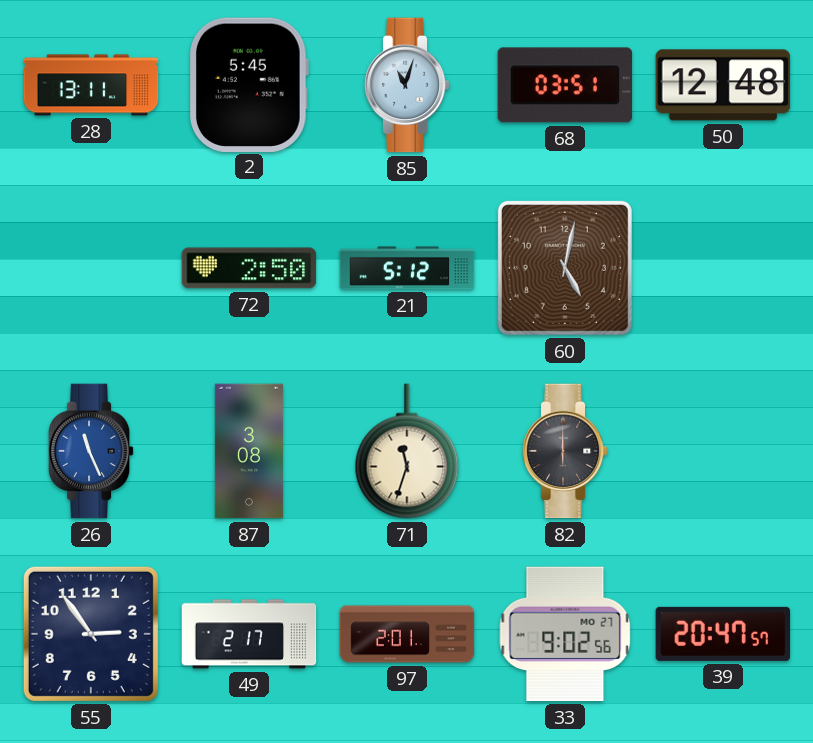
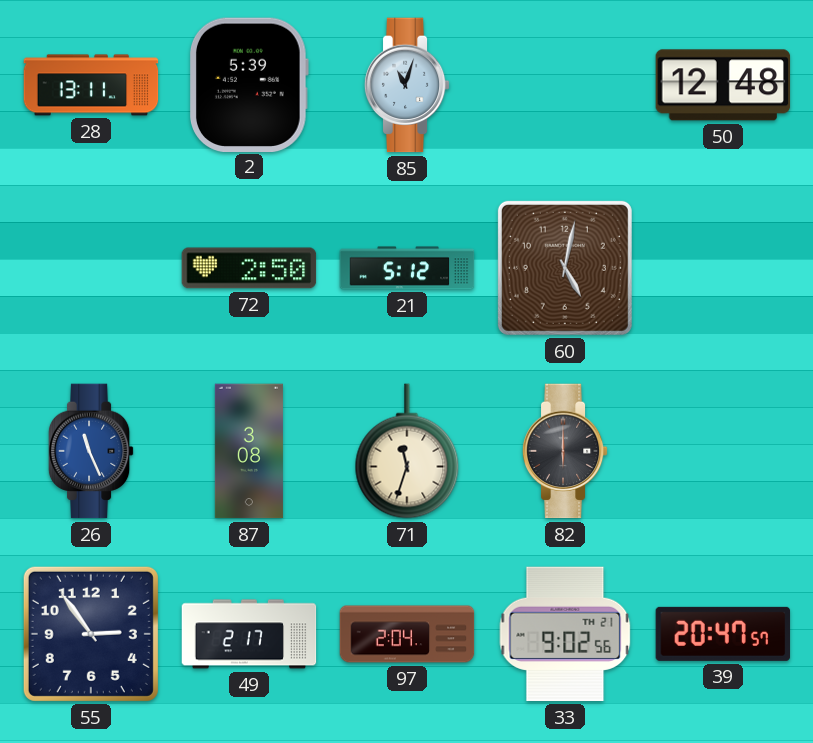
2: 5:45 -> 5:39
68: 03:51 -> none
97: 2:01 -> 2:04
33 date: MO 27 -> TH 21
